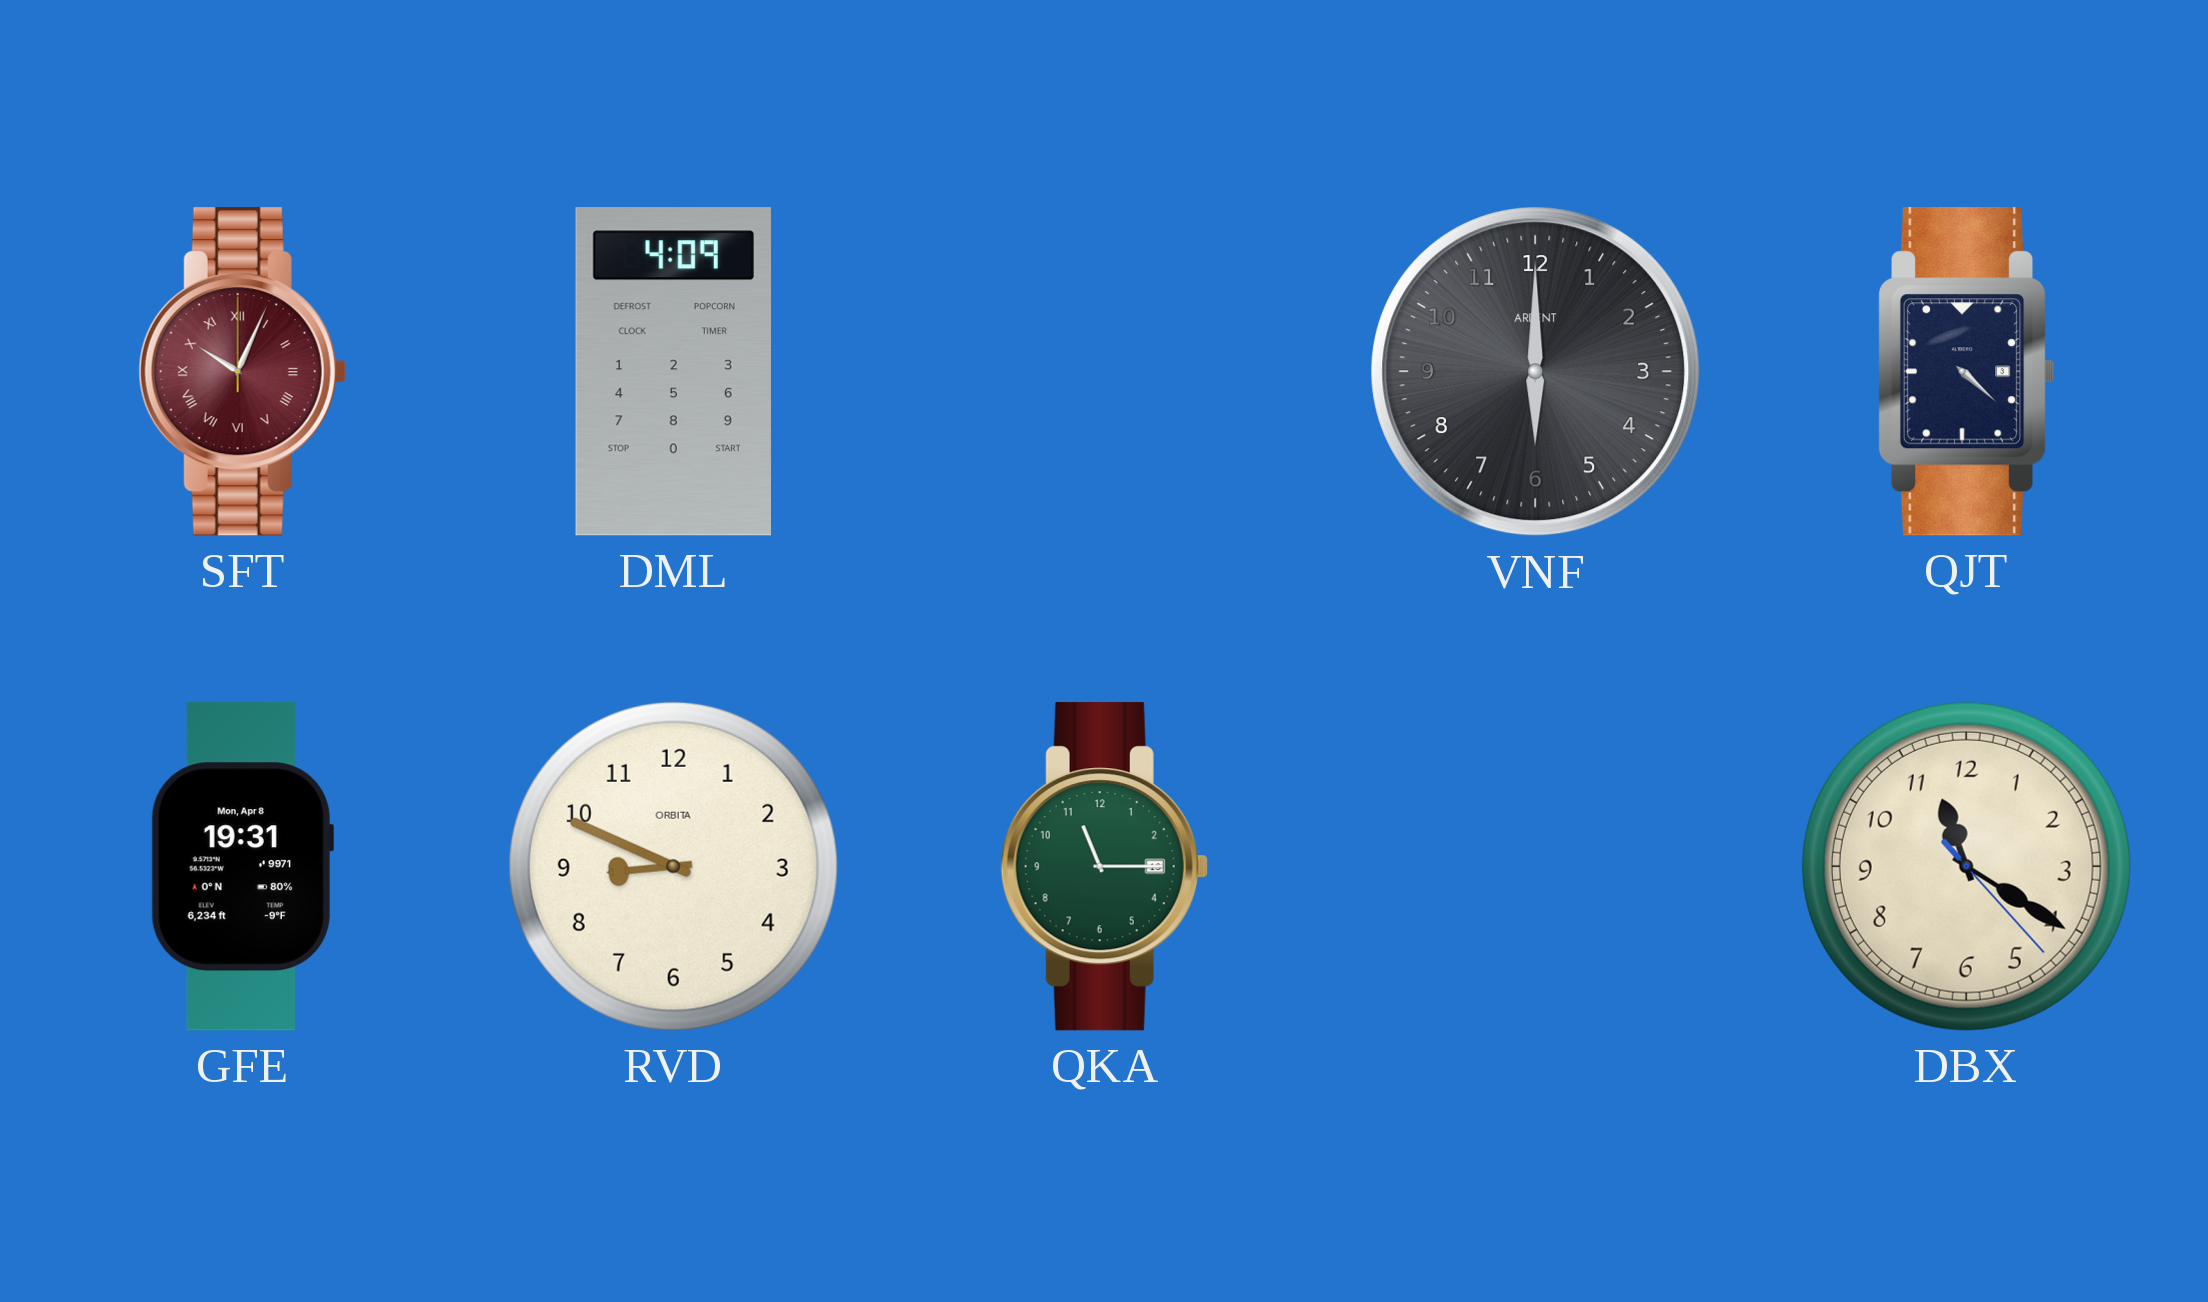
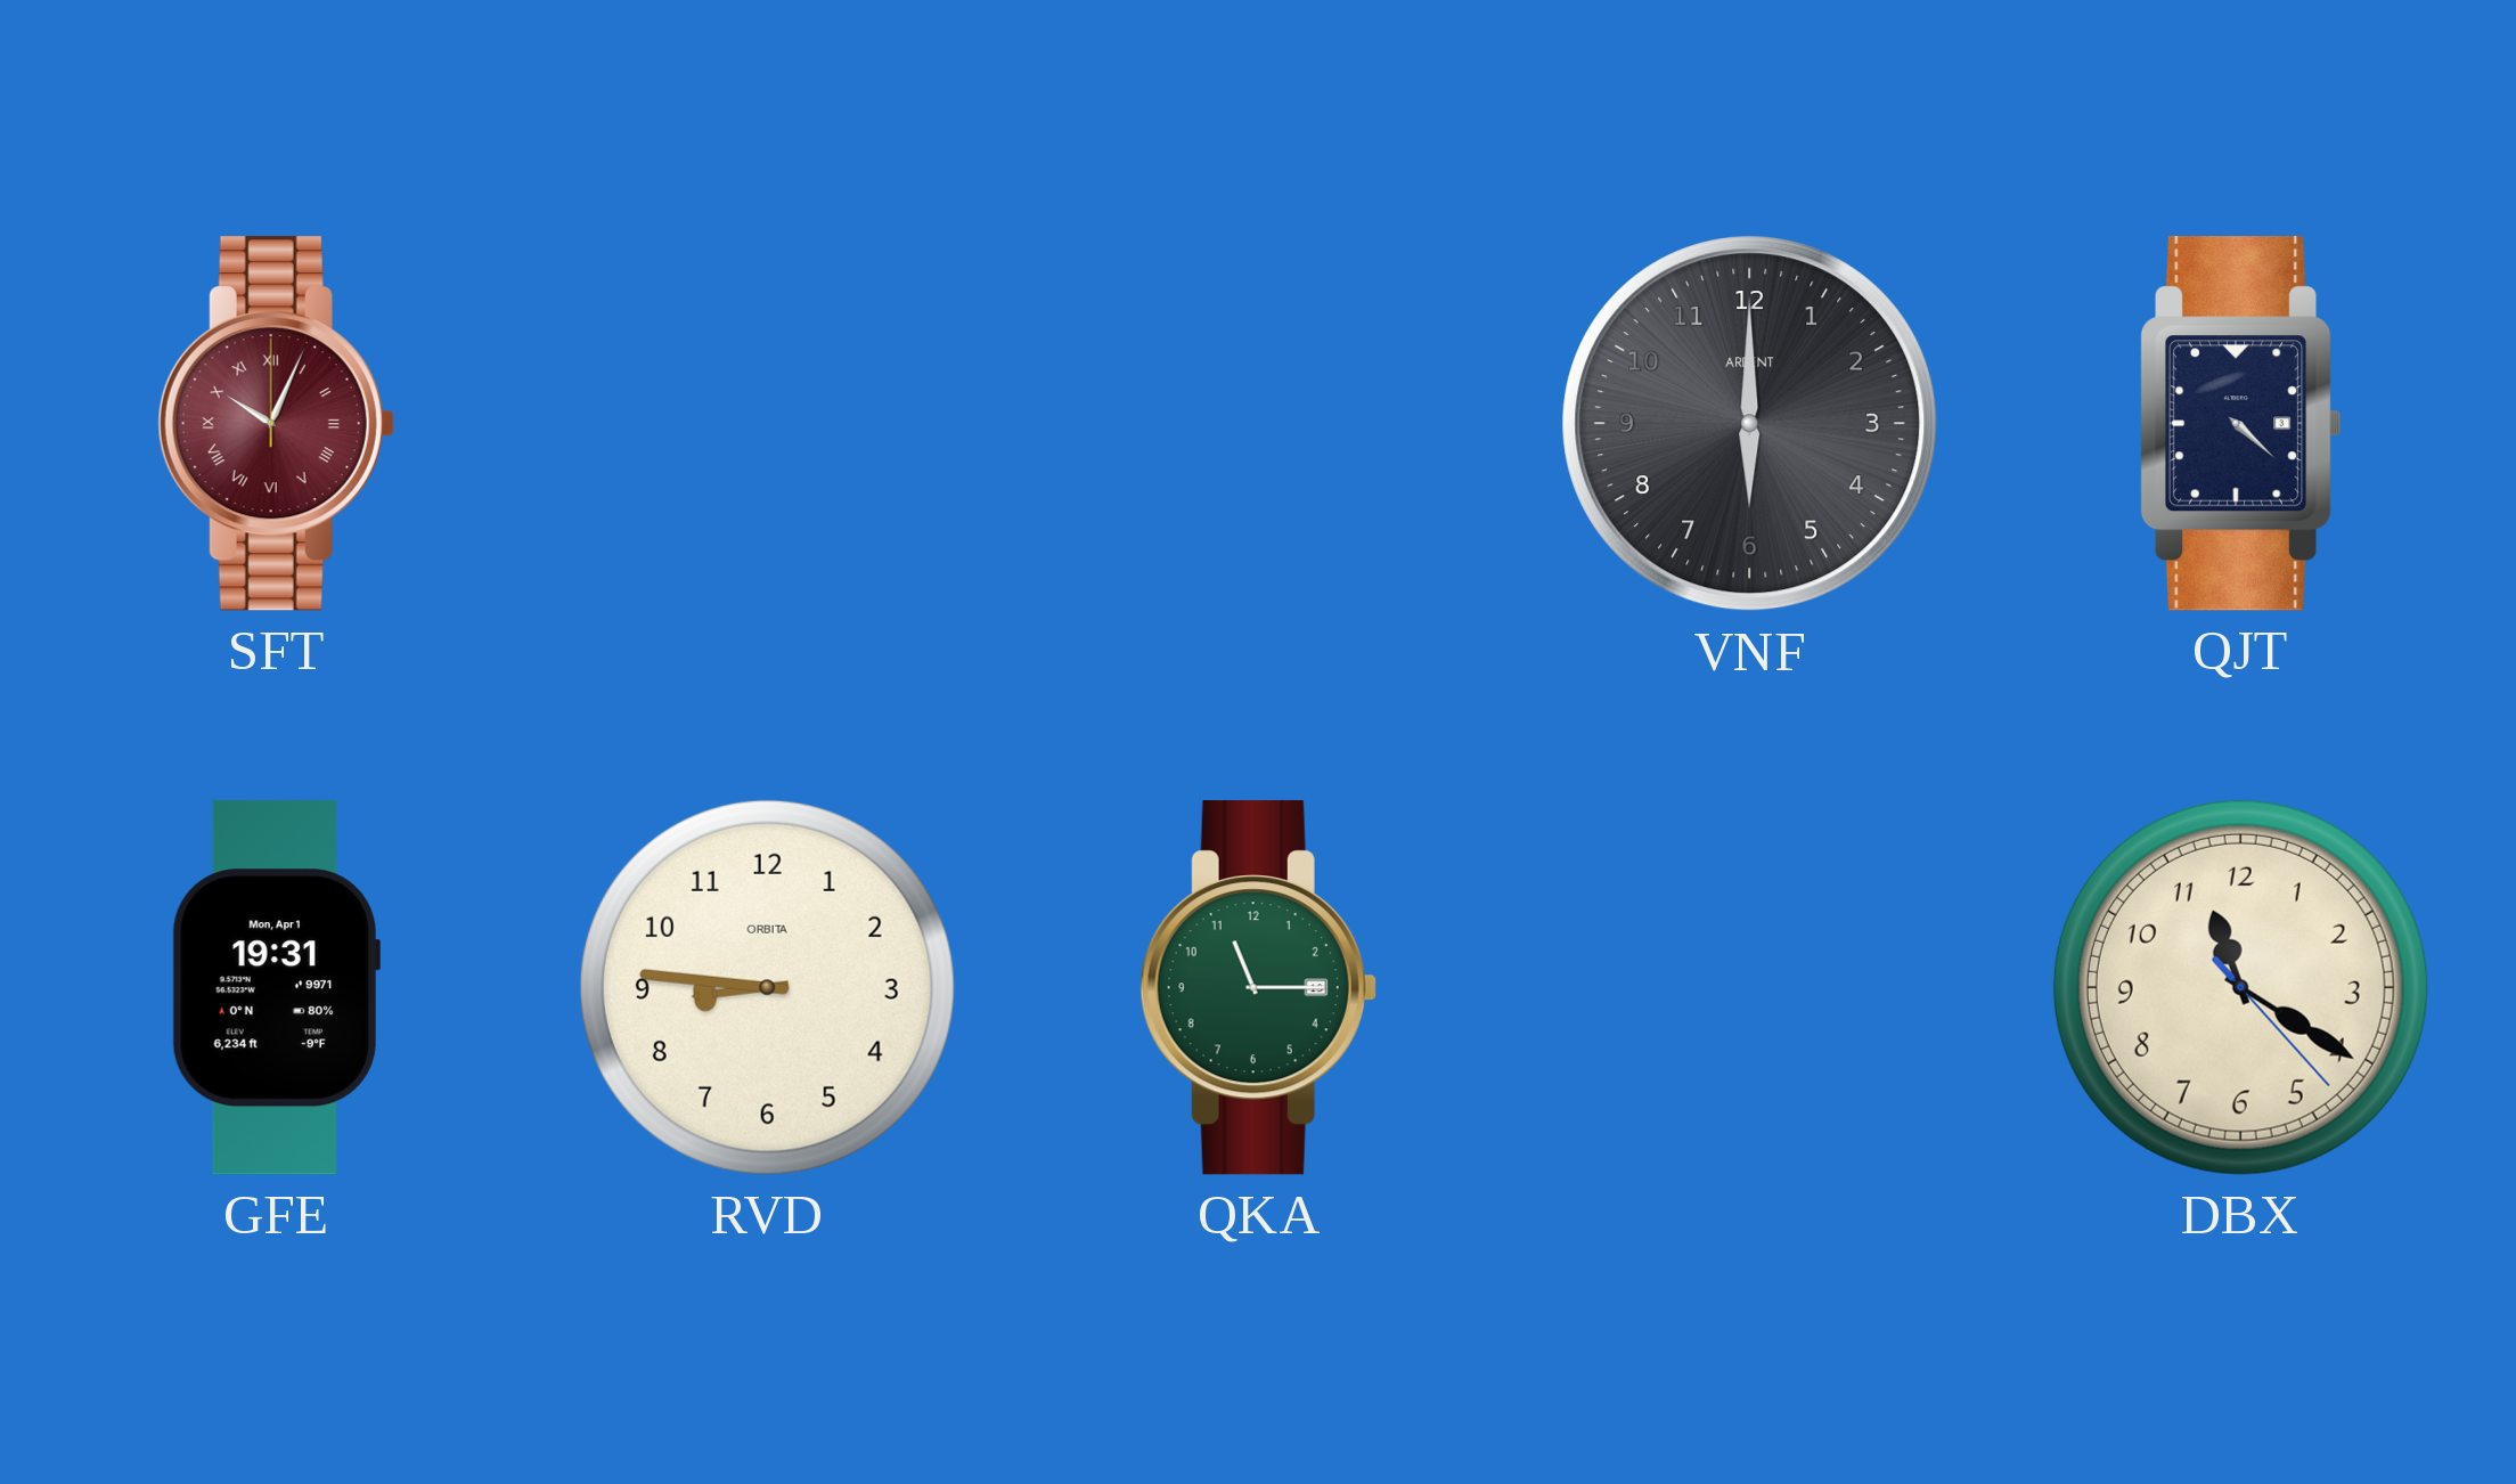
DML: 4:09 -> none
GFE date: Mon, Apr 8 -> Mon, Apr 1
RVD: 8:49 -> 8:46
